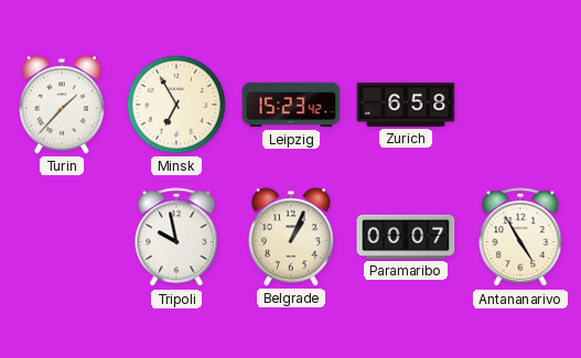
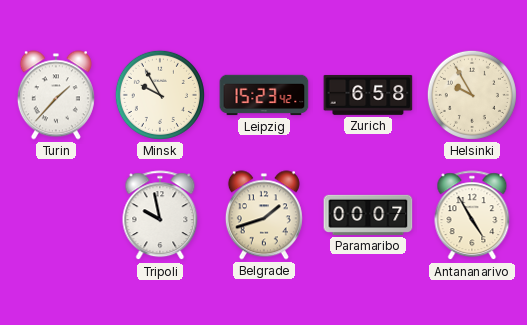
Minsk: 6:55 -> 9:55
Helsinki: none -> 9:55
Belgrade: 1:04 -> 1:42
